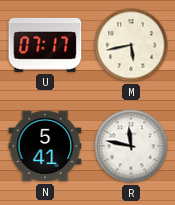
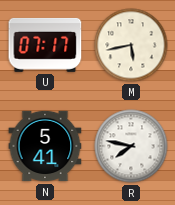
R: 11:47 -> 7:47
